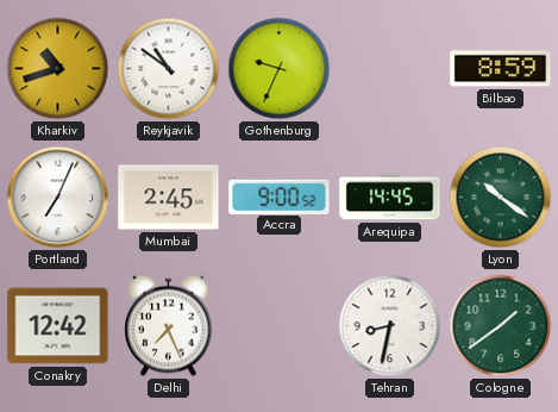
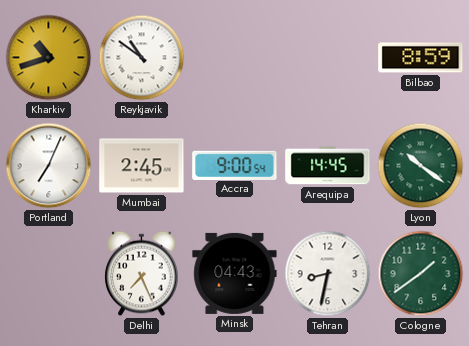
Gothenburg: 9:34 -> none
Accra: 9:00:52 -> 9:00:54
Conakry: 12:42 -> none
Minsk: none -> 04:43
